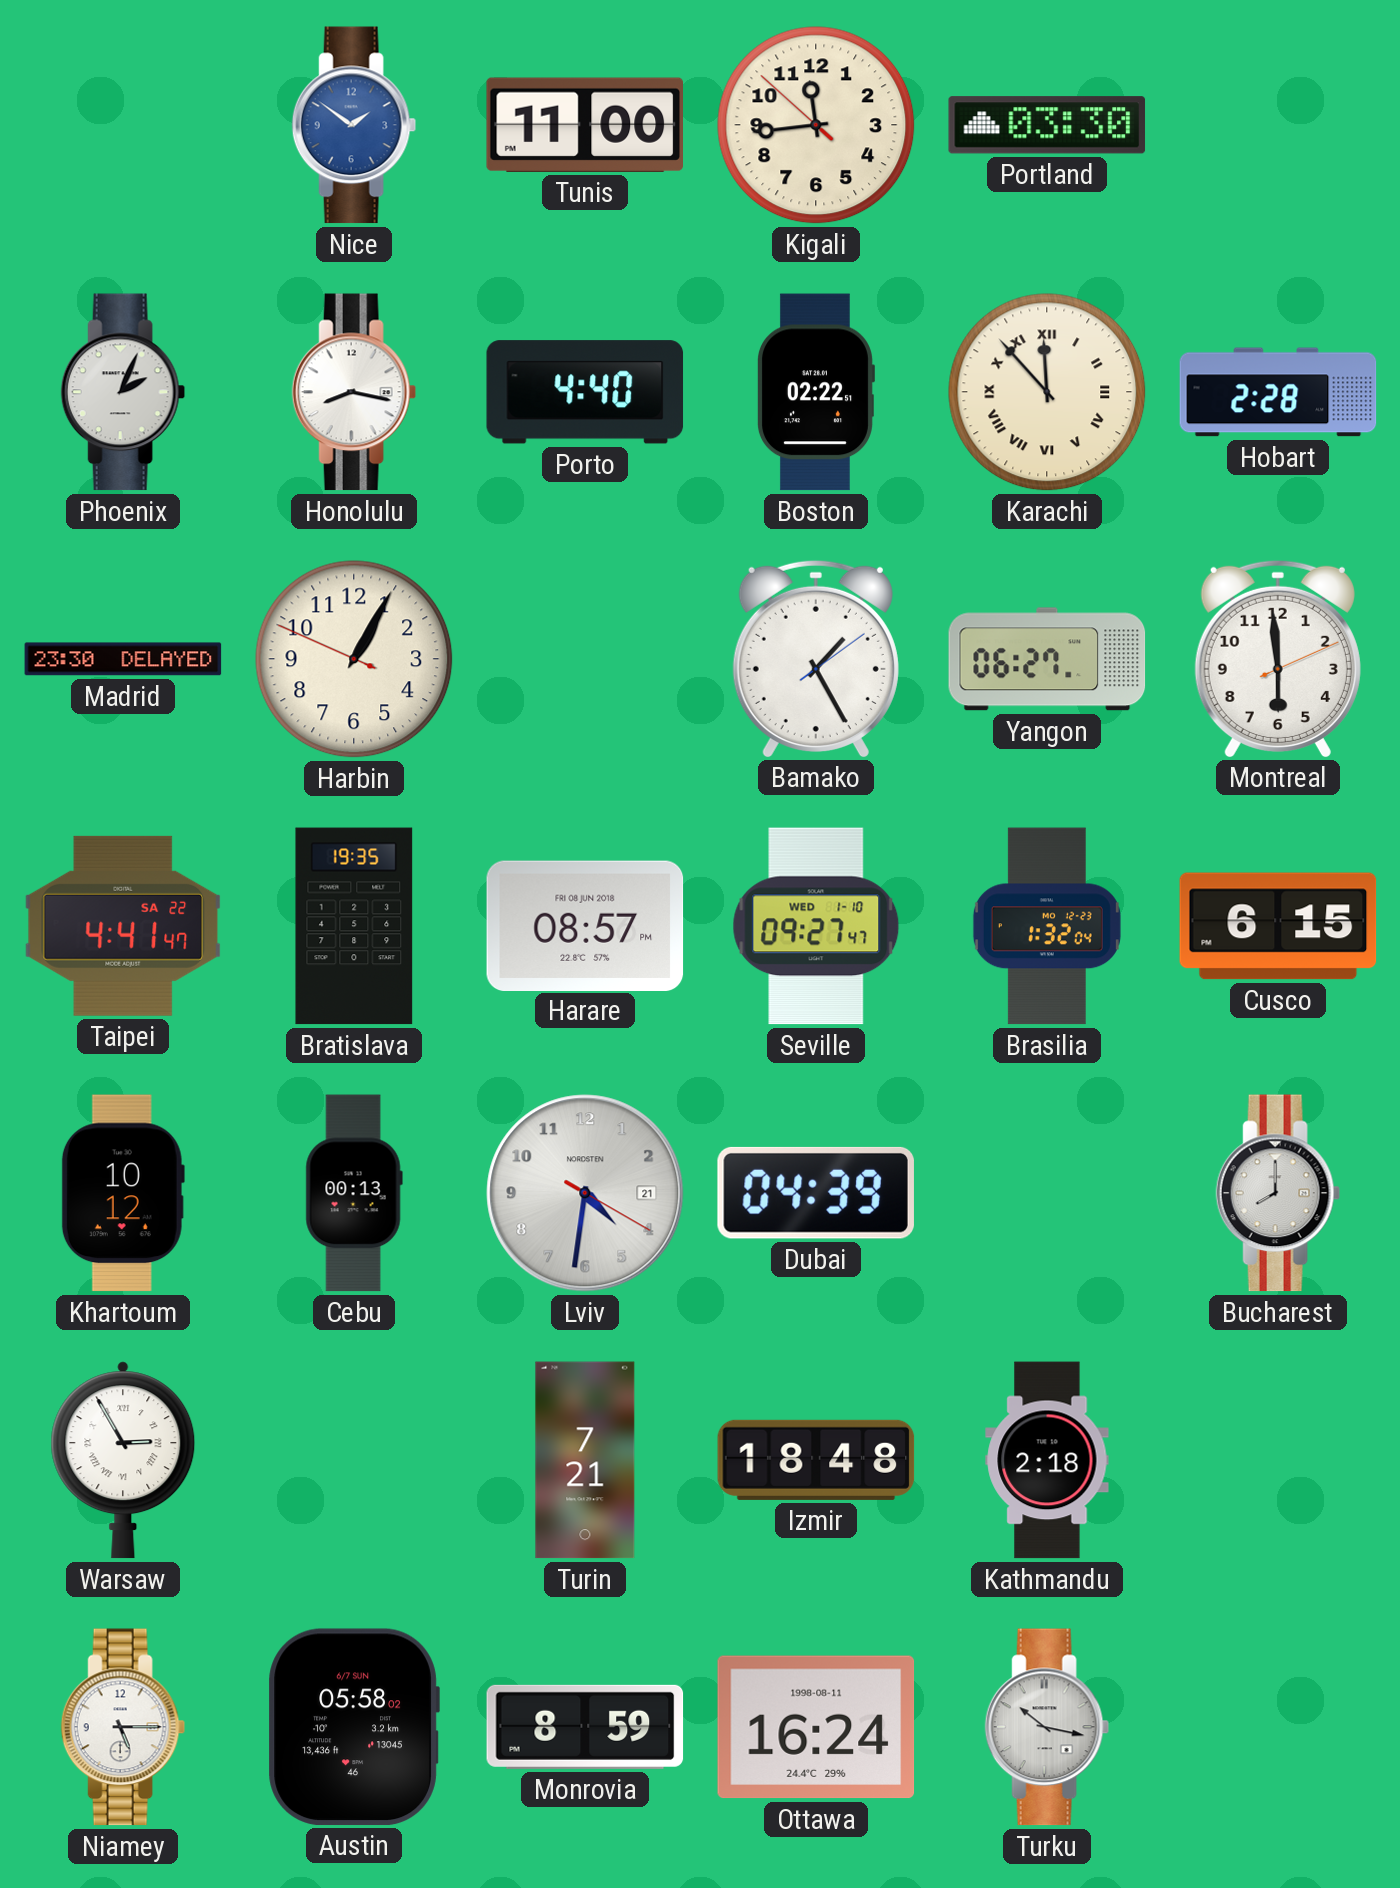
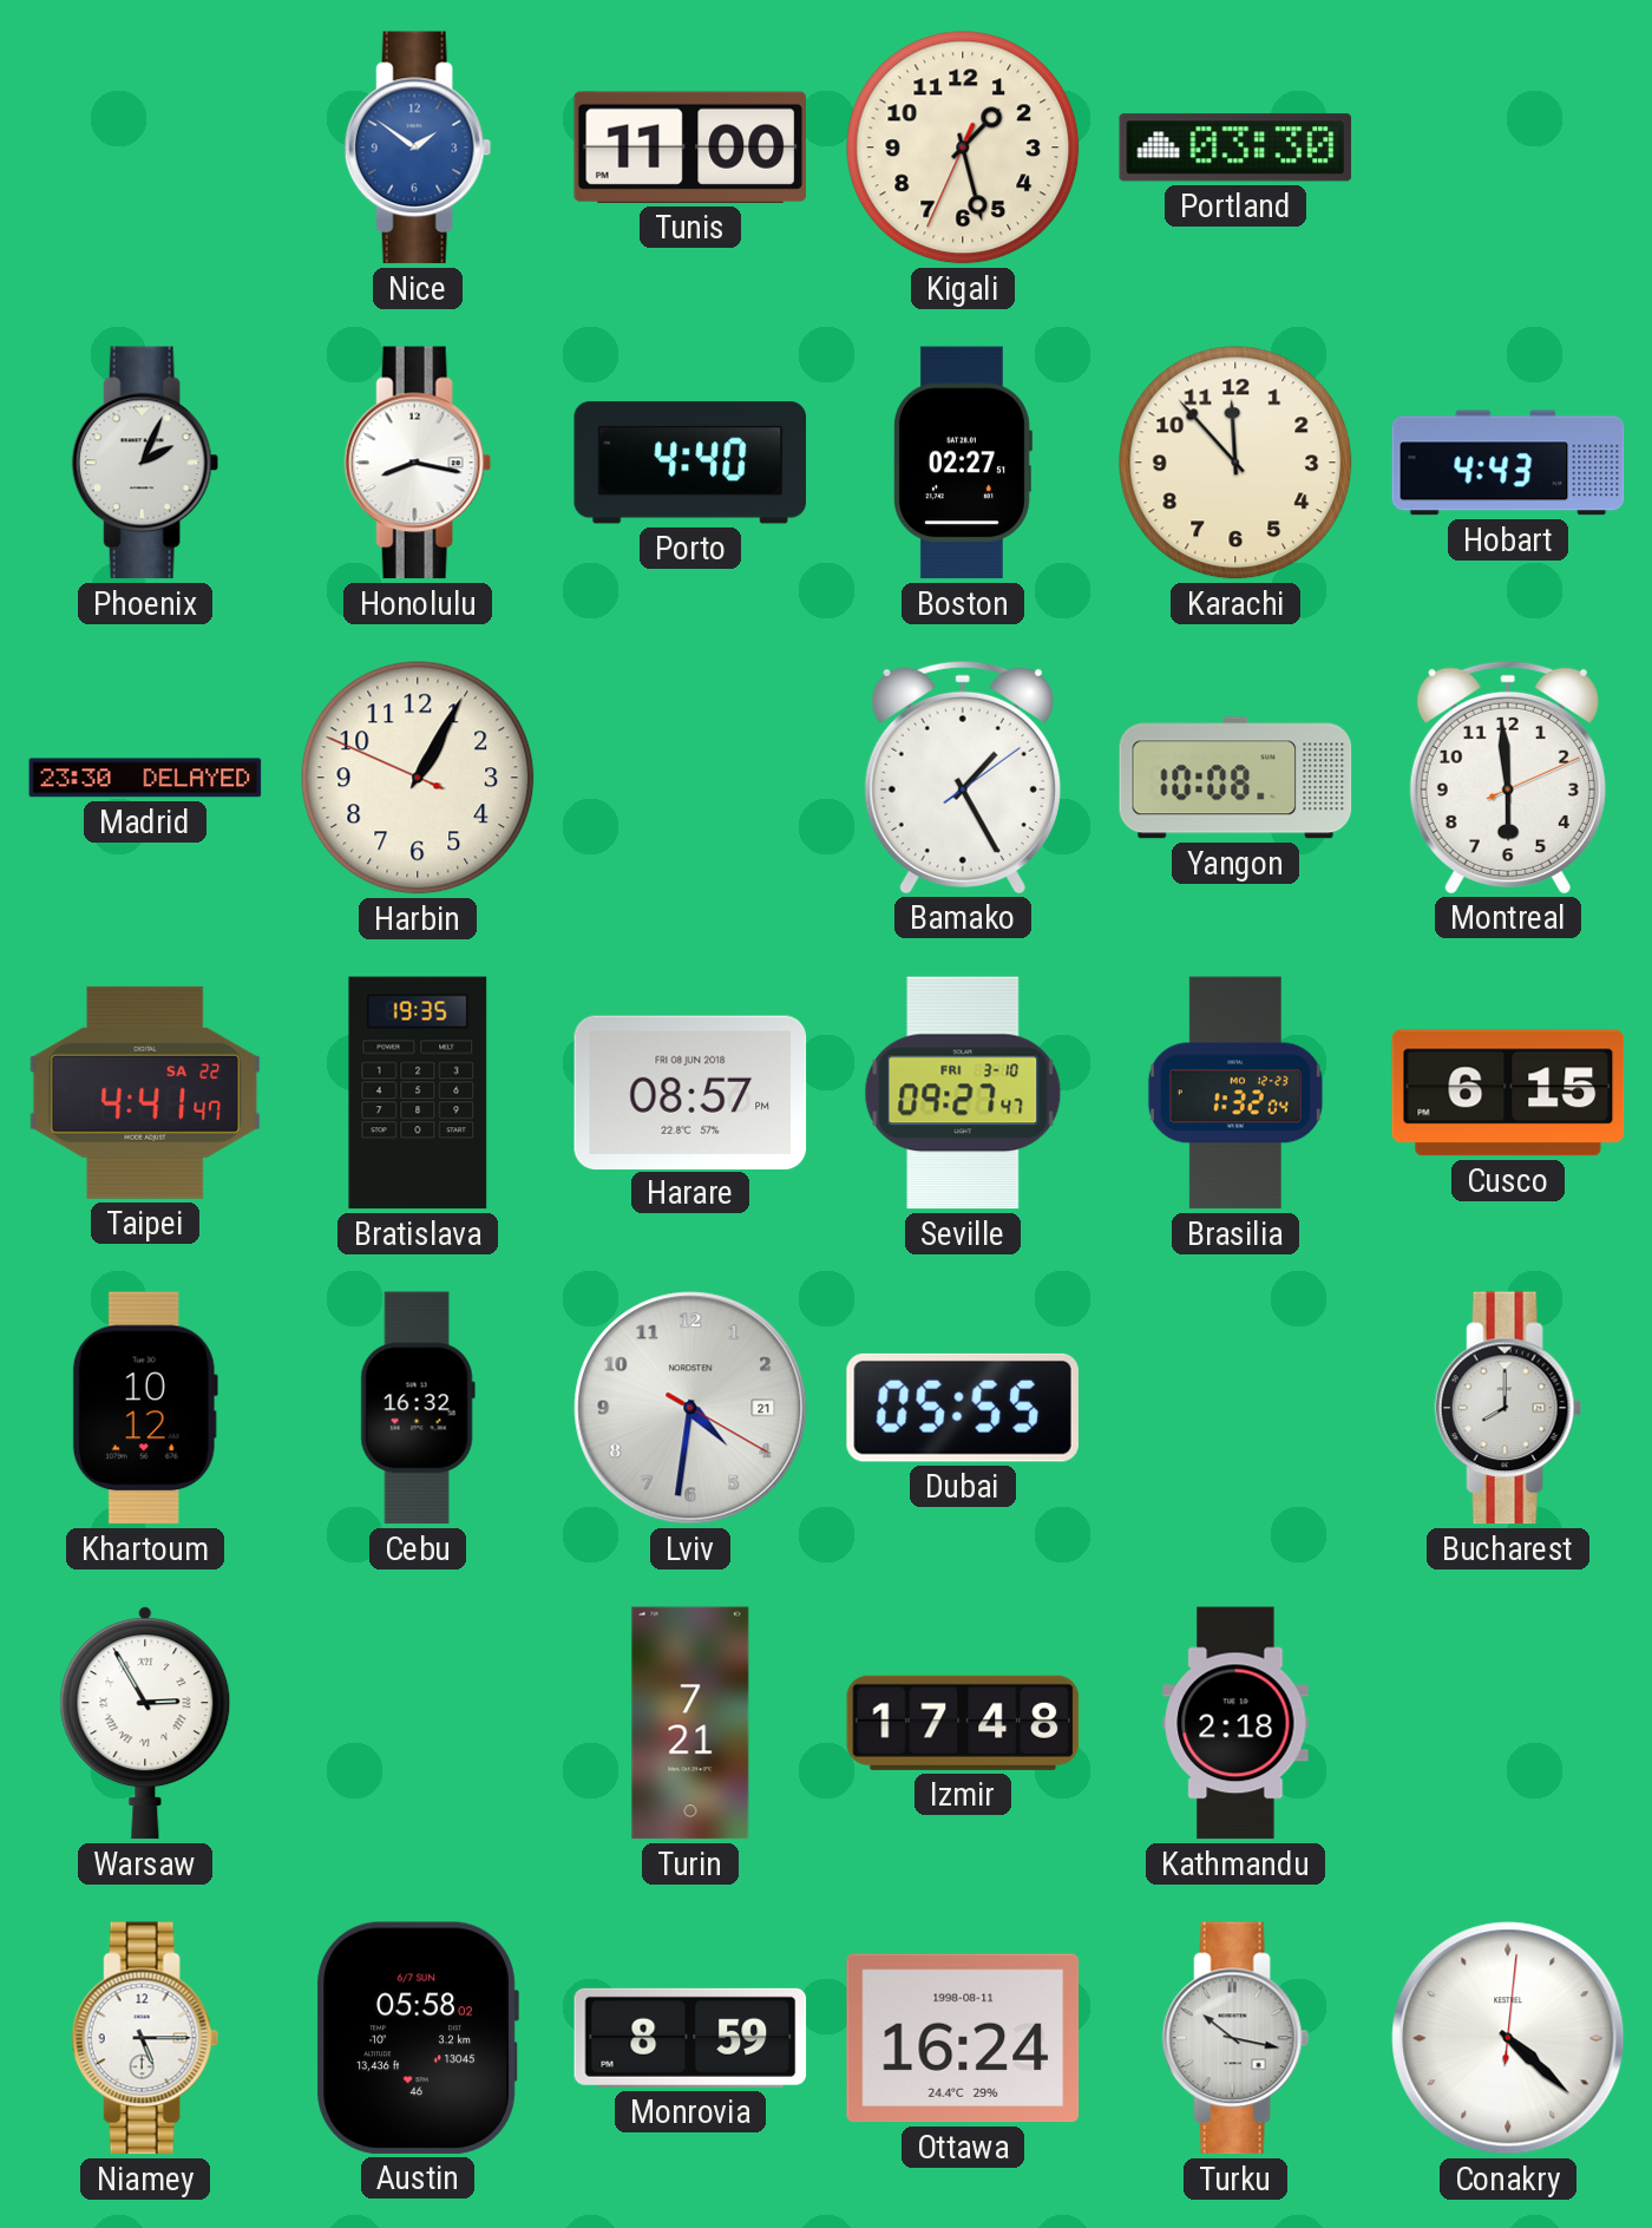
Kigali: 11:43 -> 1:27
Boston: 02:22 -> 02:27
Karachi numerals: Roman -> Arabic
Hobart: 2:28 -> 4:43
Yangon: 06:27 -> 10:08
Seville date: WED 1-10 -> FRI 3-10
Cebu: 00:13 -> 16:32
Dubai: 04:39 -> 05:55
Izmir: 18:48 -> 17:48
Conakry: none -> 4:22
